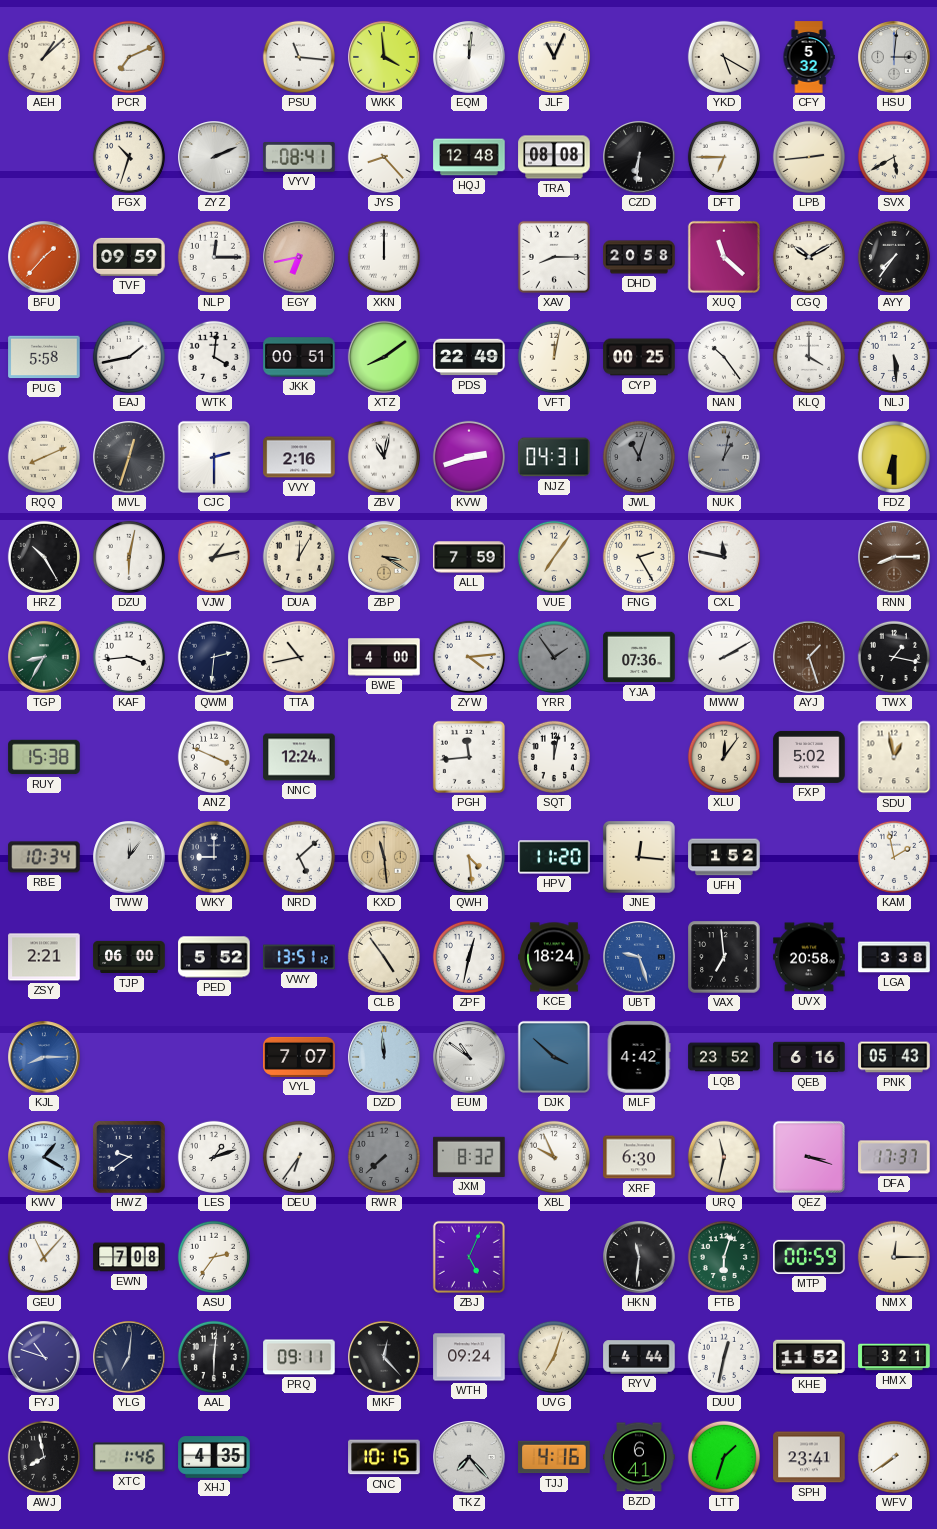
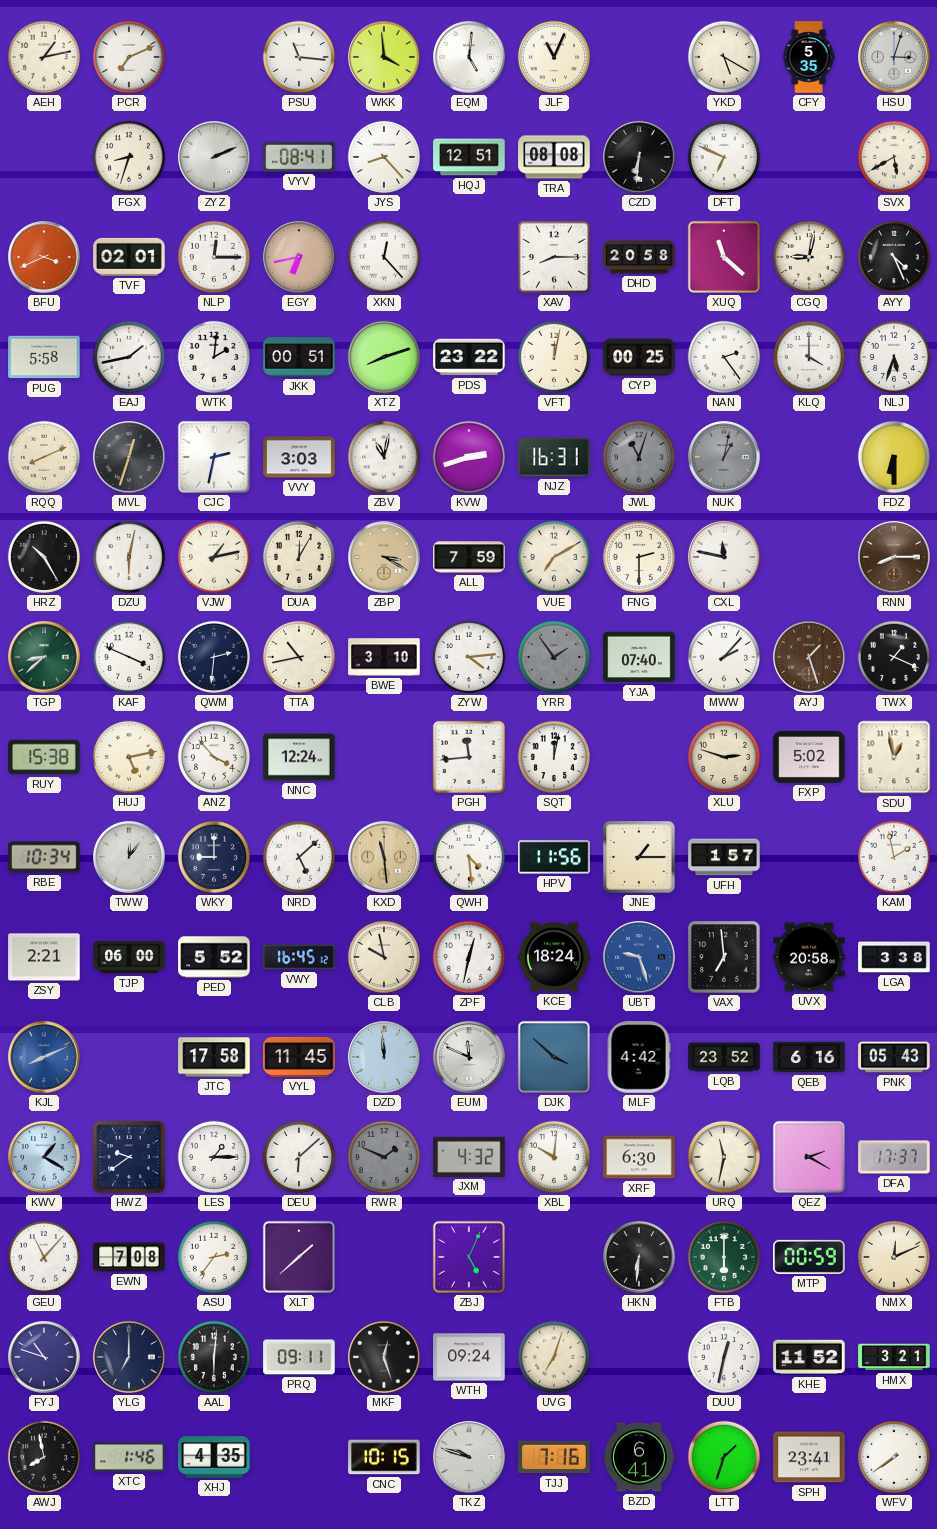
AEH: 1:08 -> 1:13
EQM: 12:01 -> 5:01
CFY: 5:32 -> 5:35
HSU: 3:01 -> 3:03
FGX: 10:33 -> 8:33
HQJ: 12:48 -> 12:51
DFT: 6:45 -> 6:49
LPB: 2:44 -> none
BFU: 1:37 -> 3:41
TVF: 09:59 -> 02:01
XKN: 12:00 -> 12:23
CGQ: 10:10 -> 9:02
AYY: 7:36 -> 4:26
WTK: 4:01 -> 2:01
XTZ: 8:09 -> 8:12
PDS: 22:49 -> 23:22
NAN: 10:24 -> 2:24
NLJ: 5:29 -> 5:33
CJC: 2:30 -> 2:32
VVY: 2:16 -> 3:03
NJZ: 04:31 -> 16:31
VUE: 7:06 -> 7:10
FNG: 2:25 -> 2:30
TGP: 8:35 -> 8:38
KAF: 3:44 -> 3:49
BWE: 4:00 -> 3:10
YJA: 07:36 -> 07:40
MWW: 2:10 -> 2:07
TWX: 1:17 -> 1:19
HUJ: none -> 5:13
ANZ: 3:49 -> 3:53
XLU: 12:06 -> 2:48
HPV: 11:20 -> 11:56
JNE: 12:16 -> 1:15
UFH: 1:52 -> 1:57
VWY: 13:51 -> 16:45
CLB: 4:54 -> 9:58
KJL: 8:15 -> 8:11
JTC: none -> 17:58
VYL: 7:07 -> 11:45
EUM: 10:51 -> 11:49
LES: 1:12 -> 1:15
DEU: 6:36 -> 6:08
RWR: 7:38 -> 1:49
JXM: 8:32 -> 4:32
XBL: 9:56 -> 10:01
QEZ: 3:18 -> 2:20
XLT: none -> 1:38
HKN: 11:31 -> 6:31
FTB: 6:03 -> 6:00
NMX: 12:15 -> 12:11
YLG: 7:01 -> 7:00
MKF: 12:23 -> 12:27
RYV: 4:44 -> none
TKZ: 7:23 -> 9:48
TJJ: 4:16 -> 7:16
